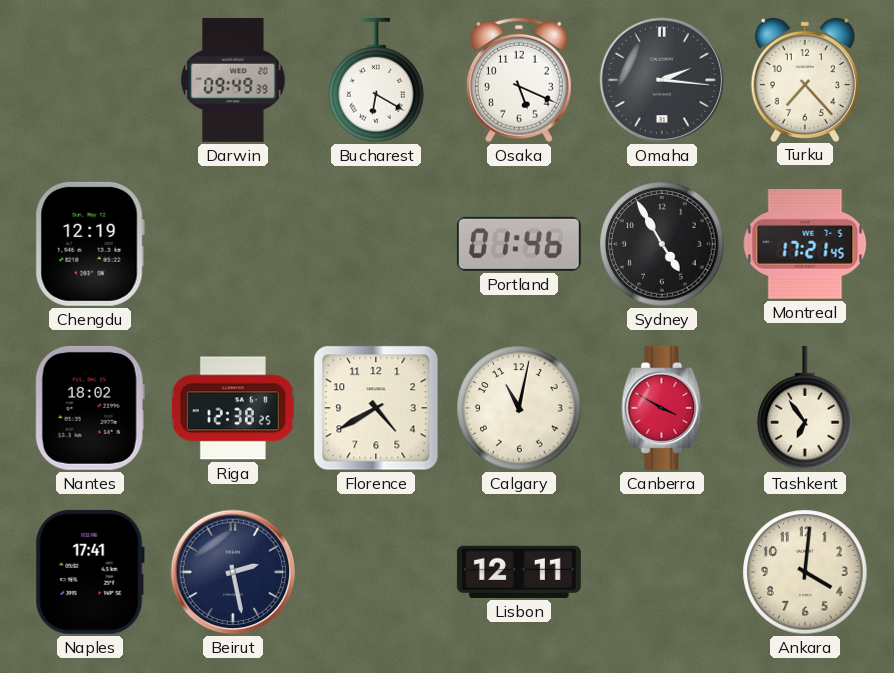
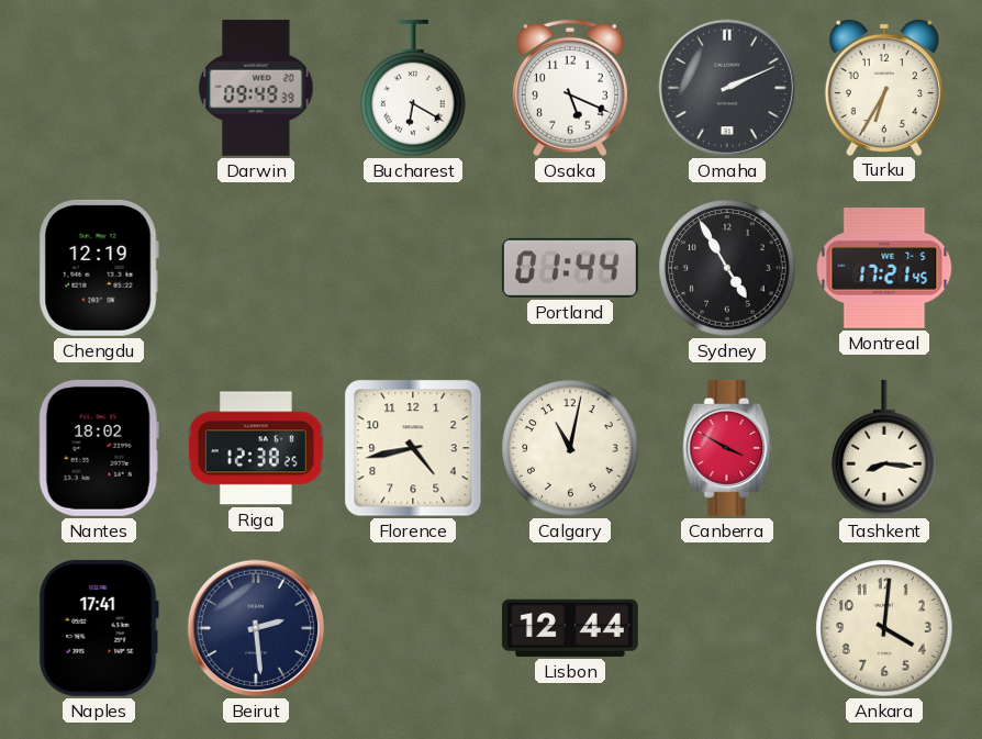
Omaha: 2:16 -> 2:11
Turku: 7:23 -> 6:35
Portland: 01:46 -> 01:44
Florence: 4:40 -> 4:43
Tashkent: 6:54 -> 8:16
Beirut: 2:28 -> 2:29
Lisbon: 12:11 -> 12:44
